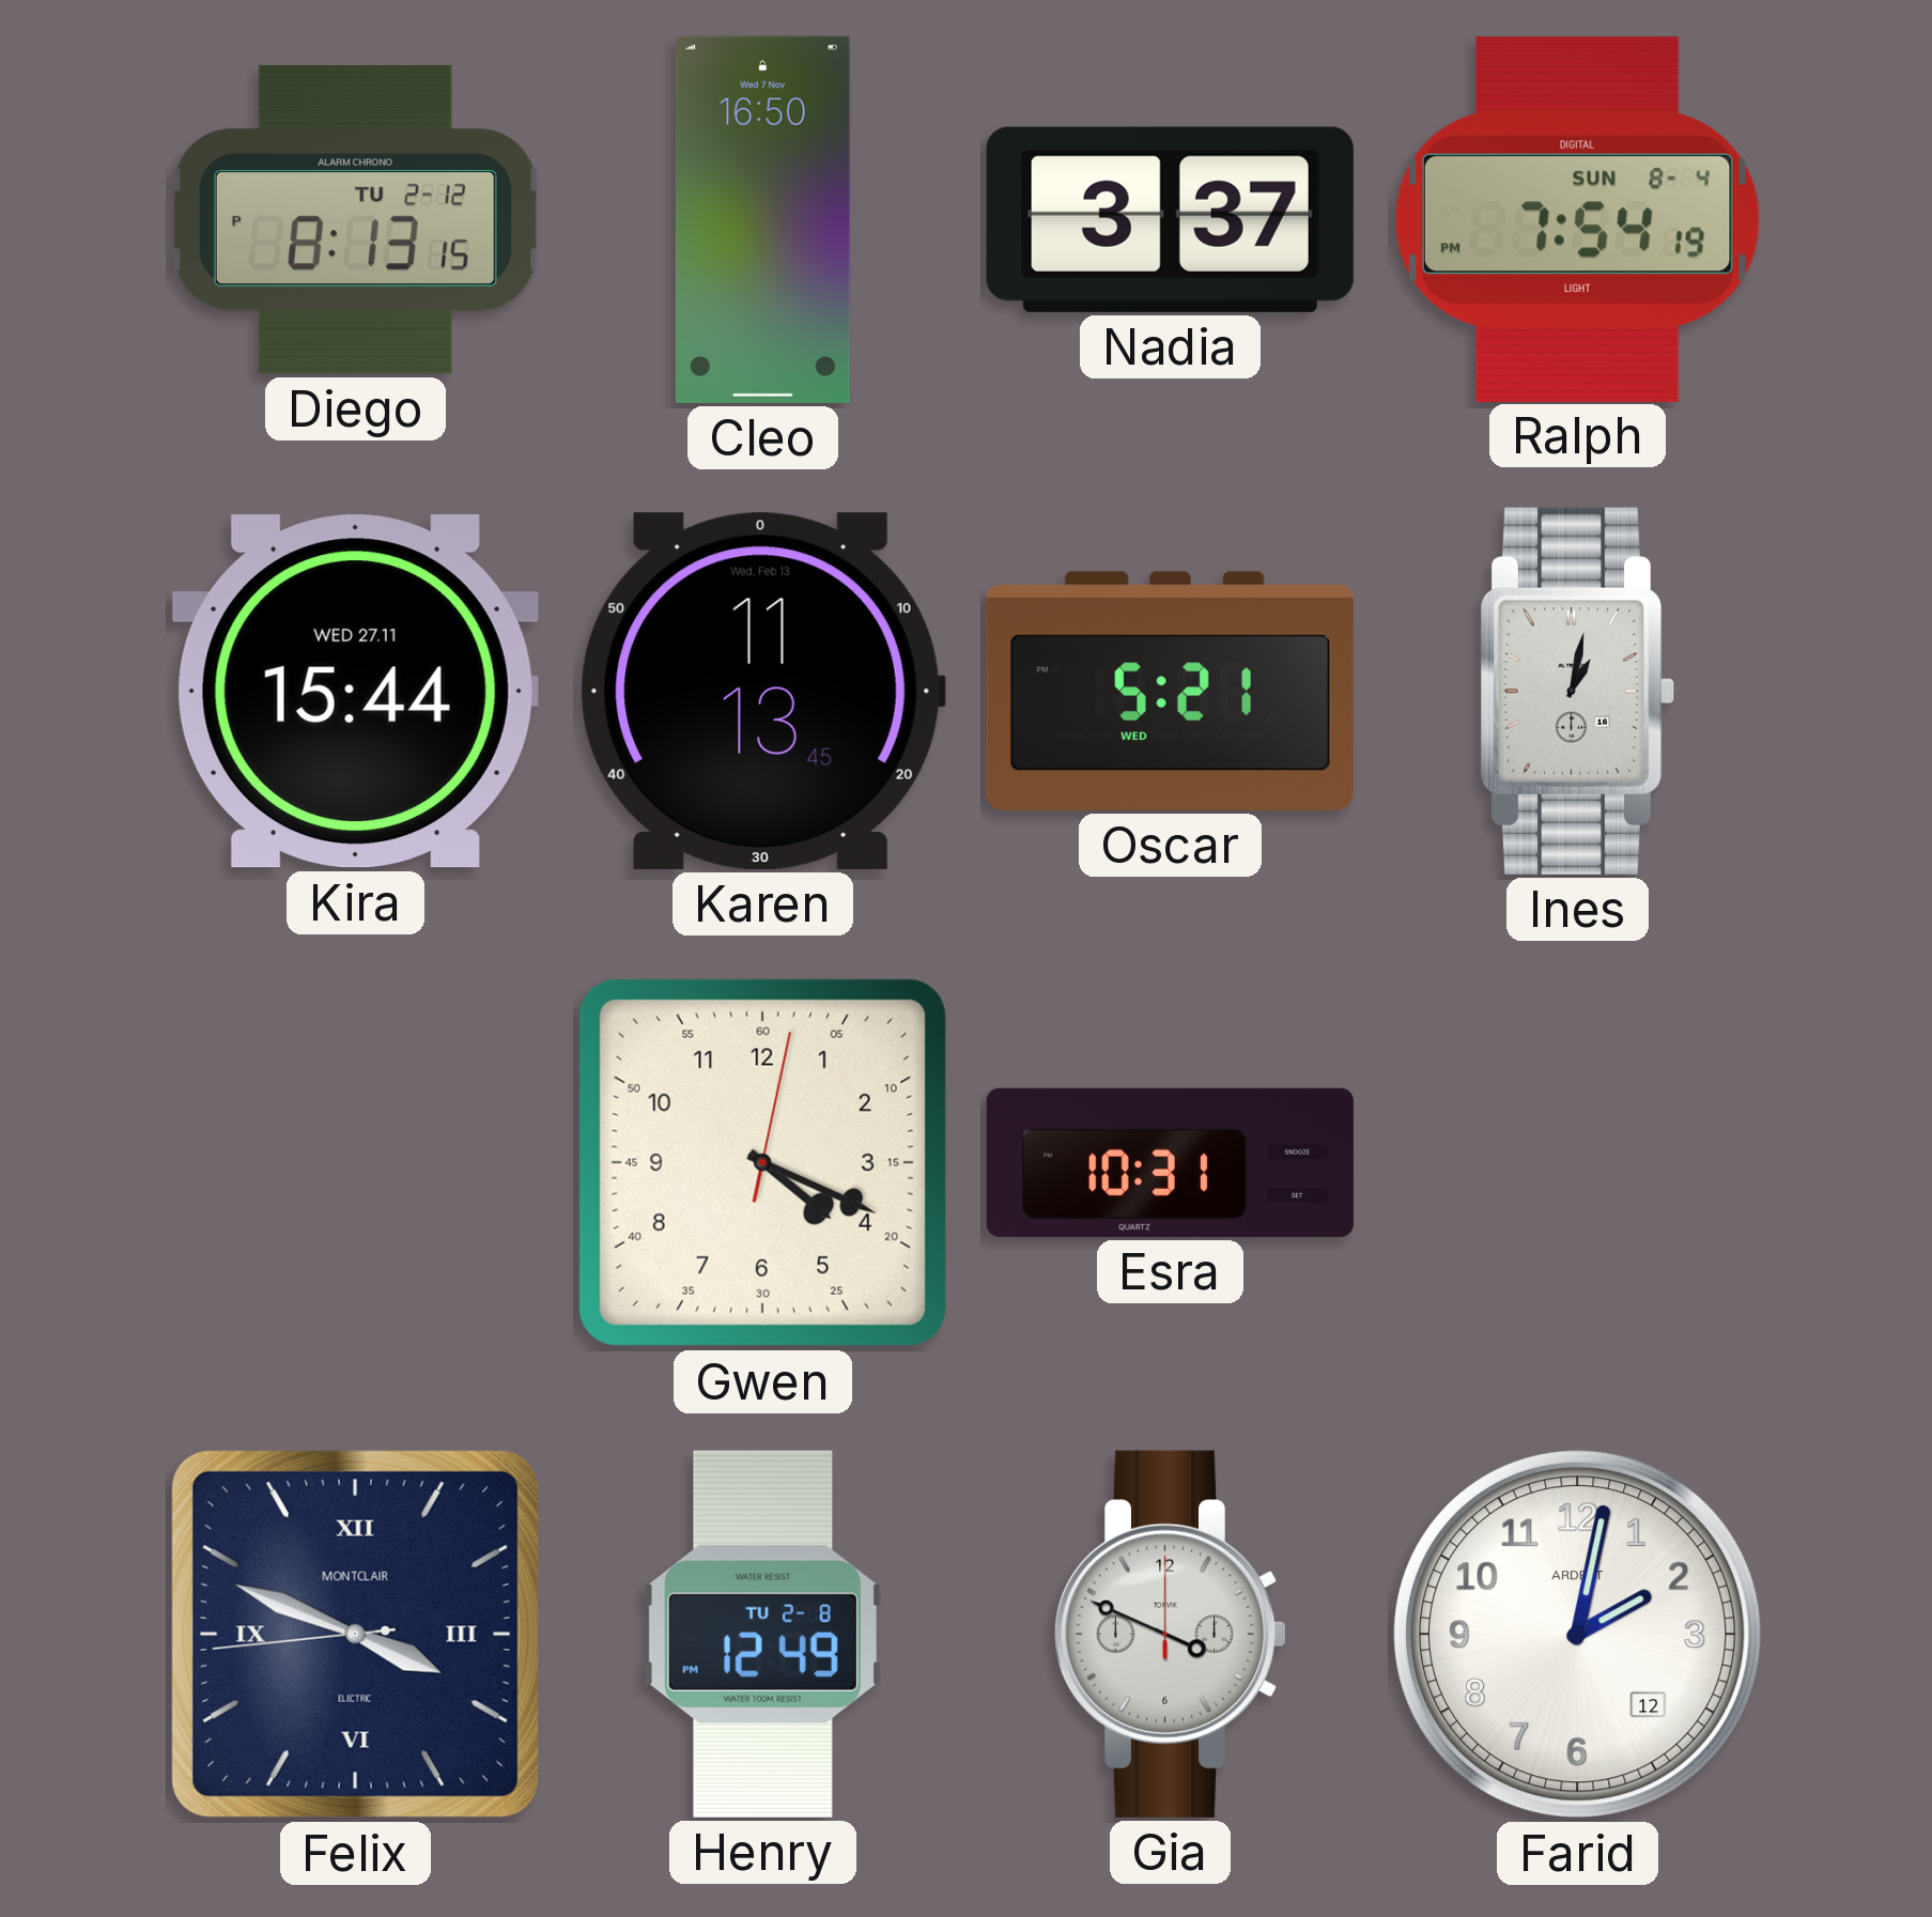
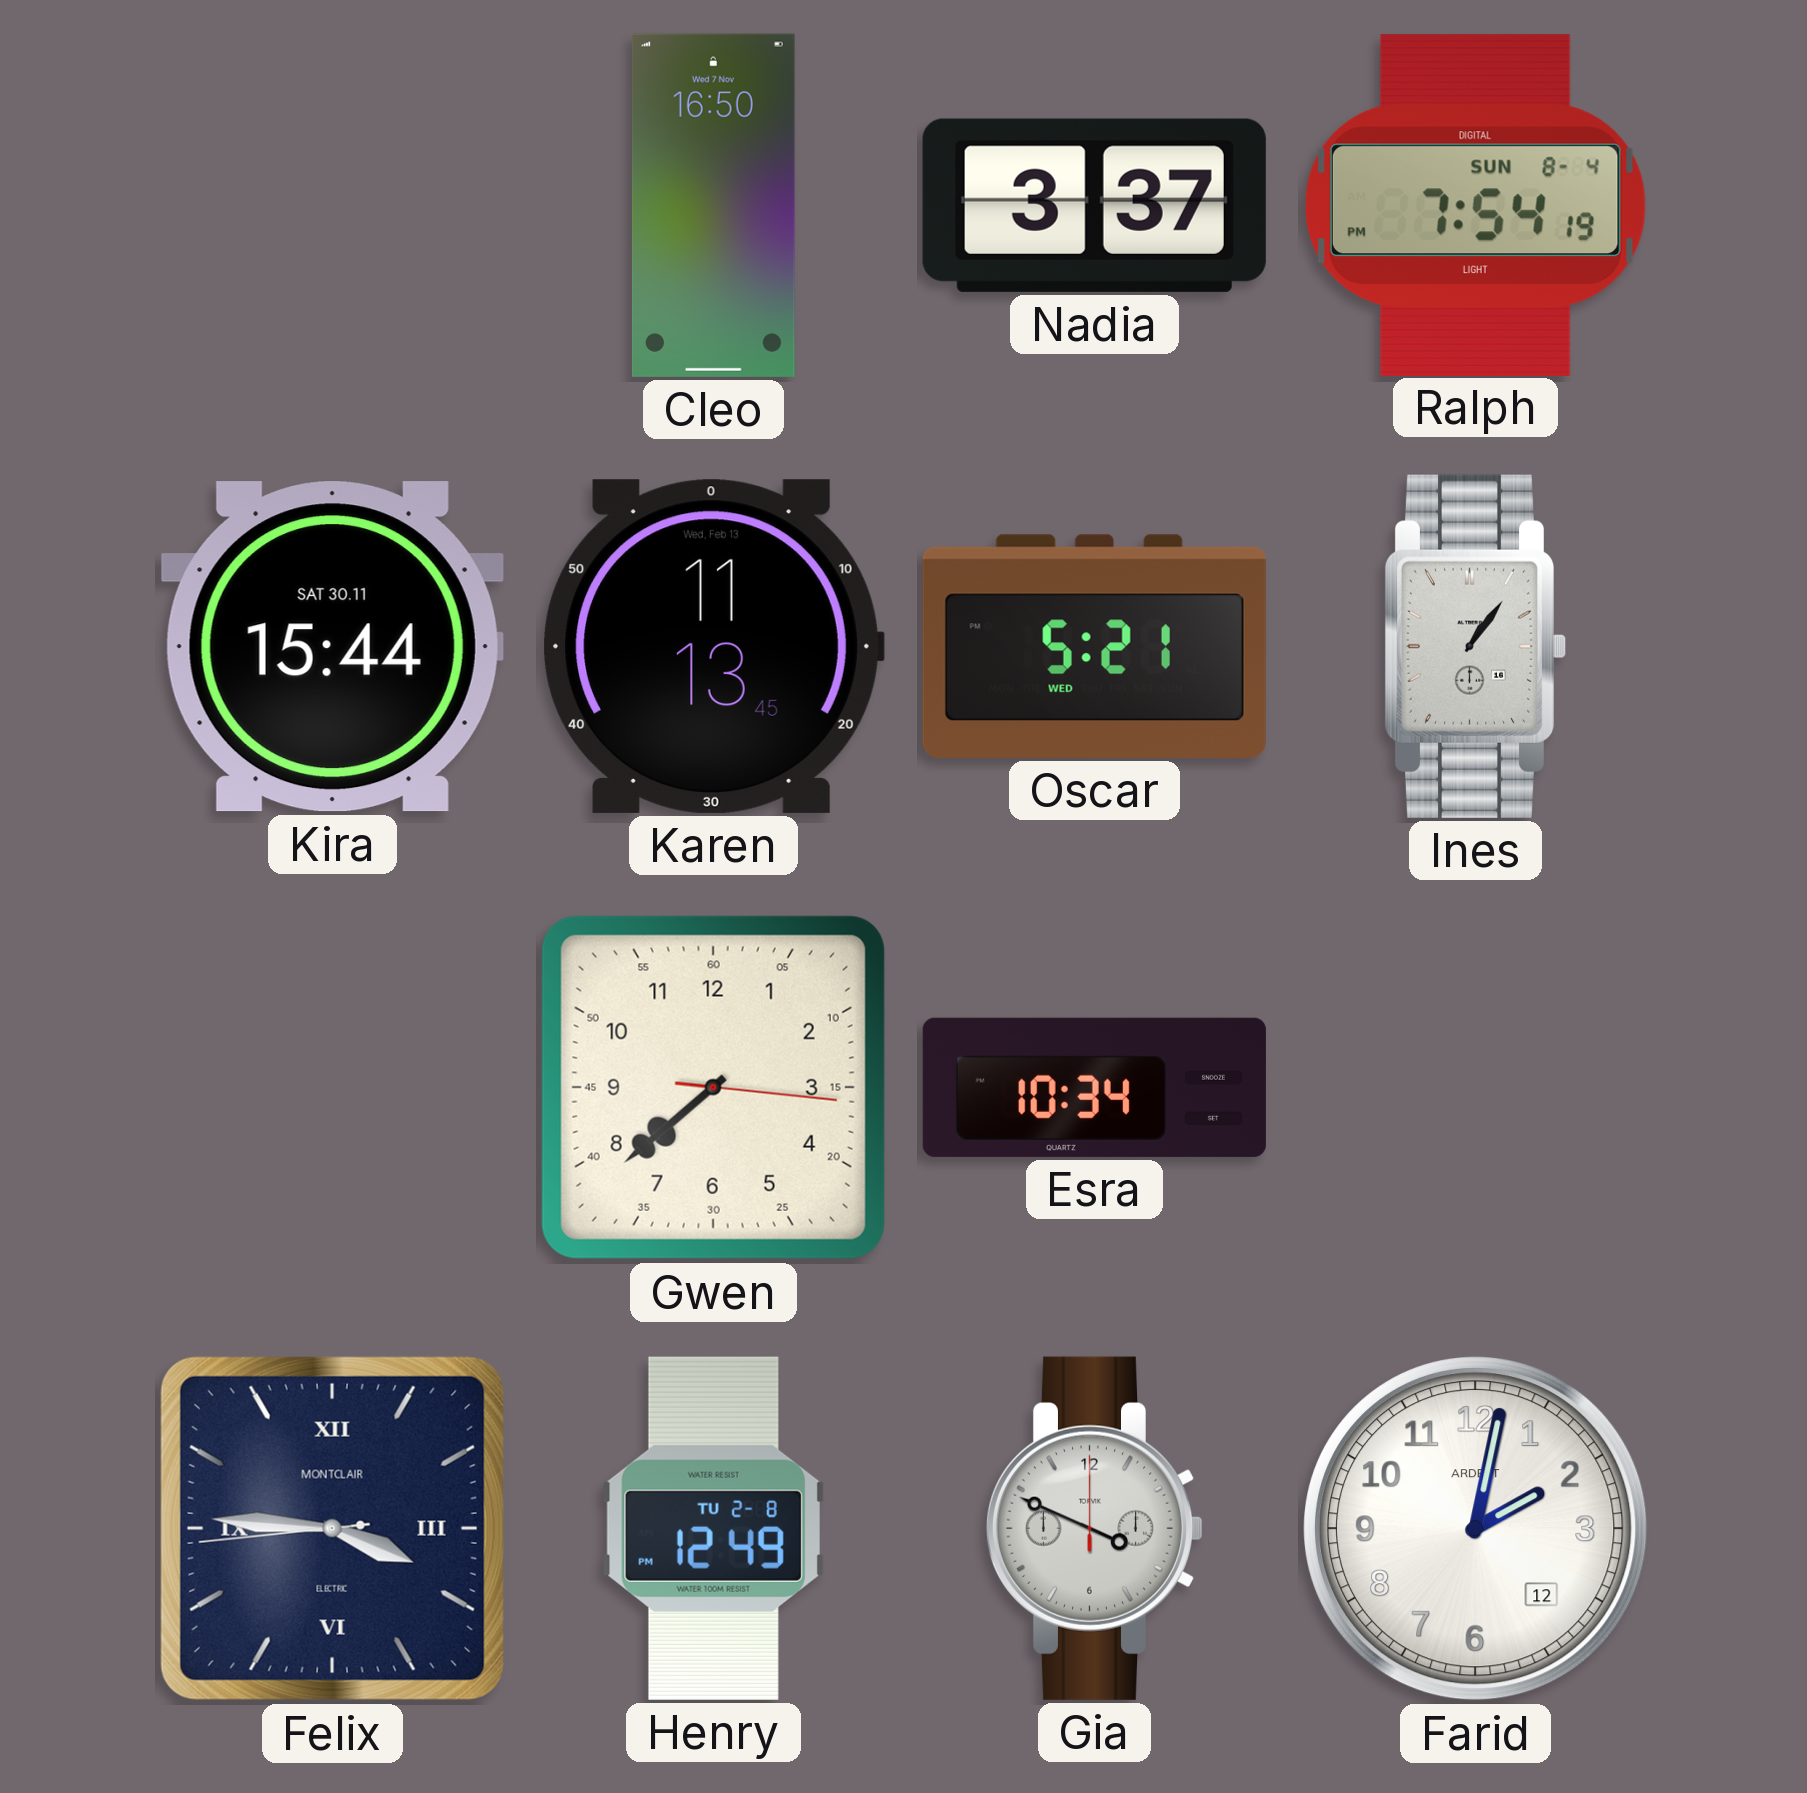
Diego: 8:13 -> none
Kira date: WED 27.11 -> SAT 30.11
Ines: 1:02 -> 1:06
Gwen: 4:19 -> 7:38
Esra: 10:31 -> 10:34
Felix: 3:48 -> 3:45
